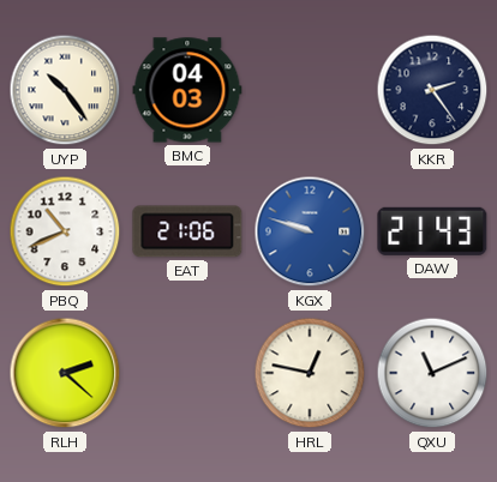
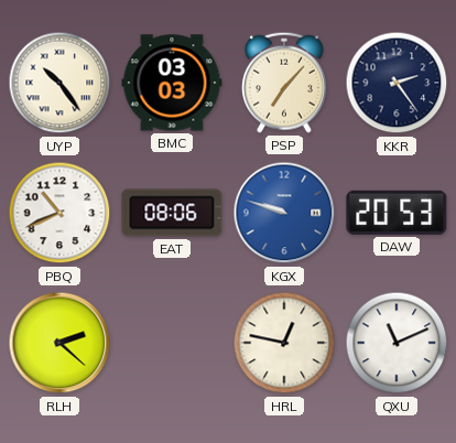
BMC: 04:03 -> 03:03
PSP: none -> 7:07
EAT: 21:06 -> 08:06
DAW: 21:43 -> 20:53
